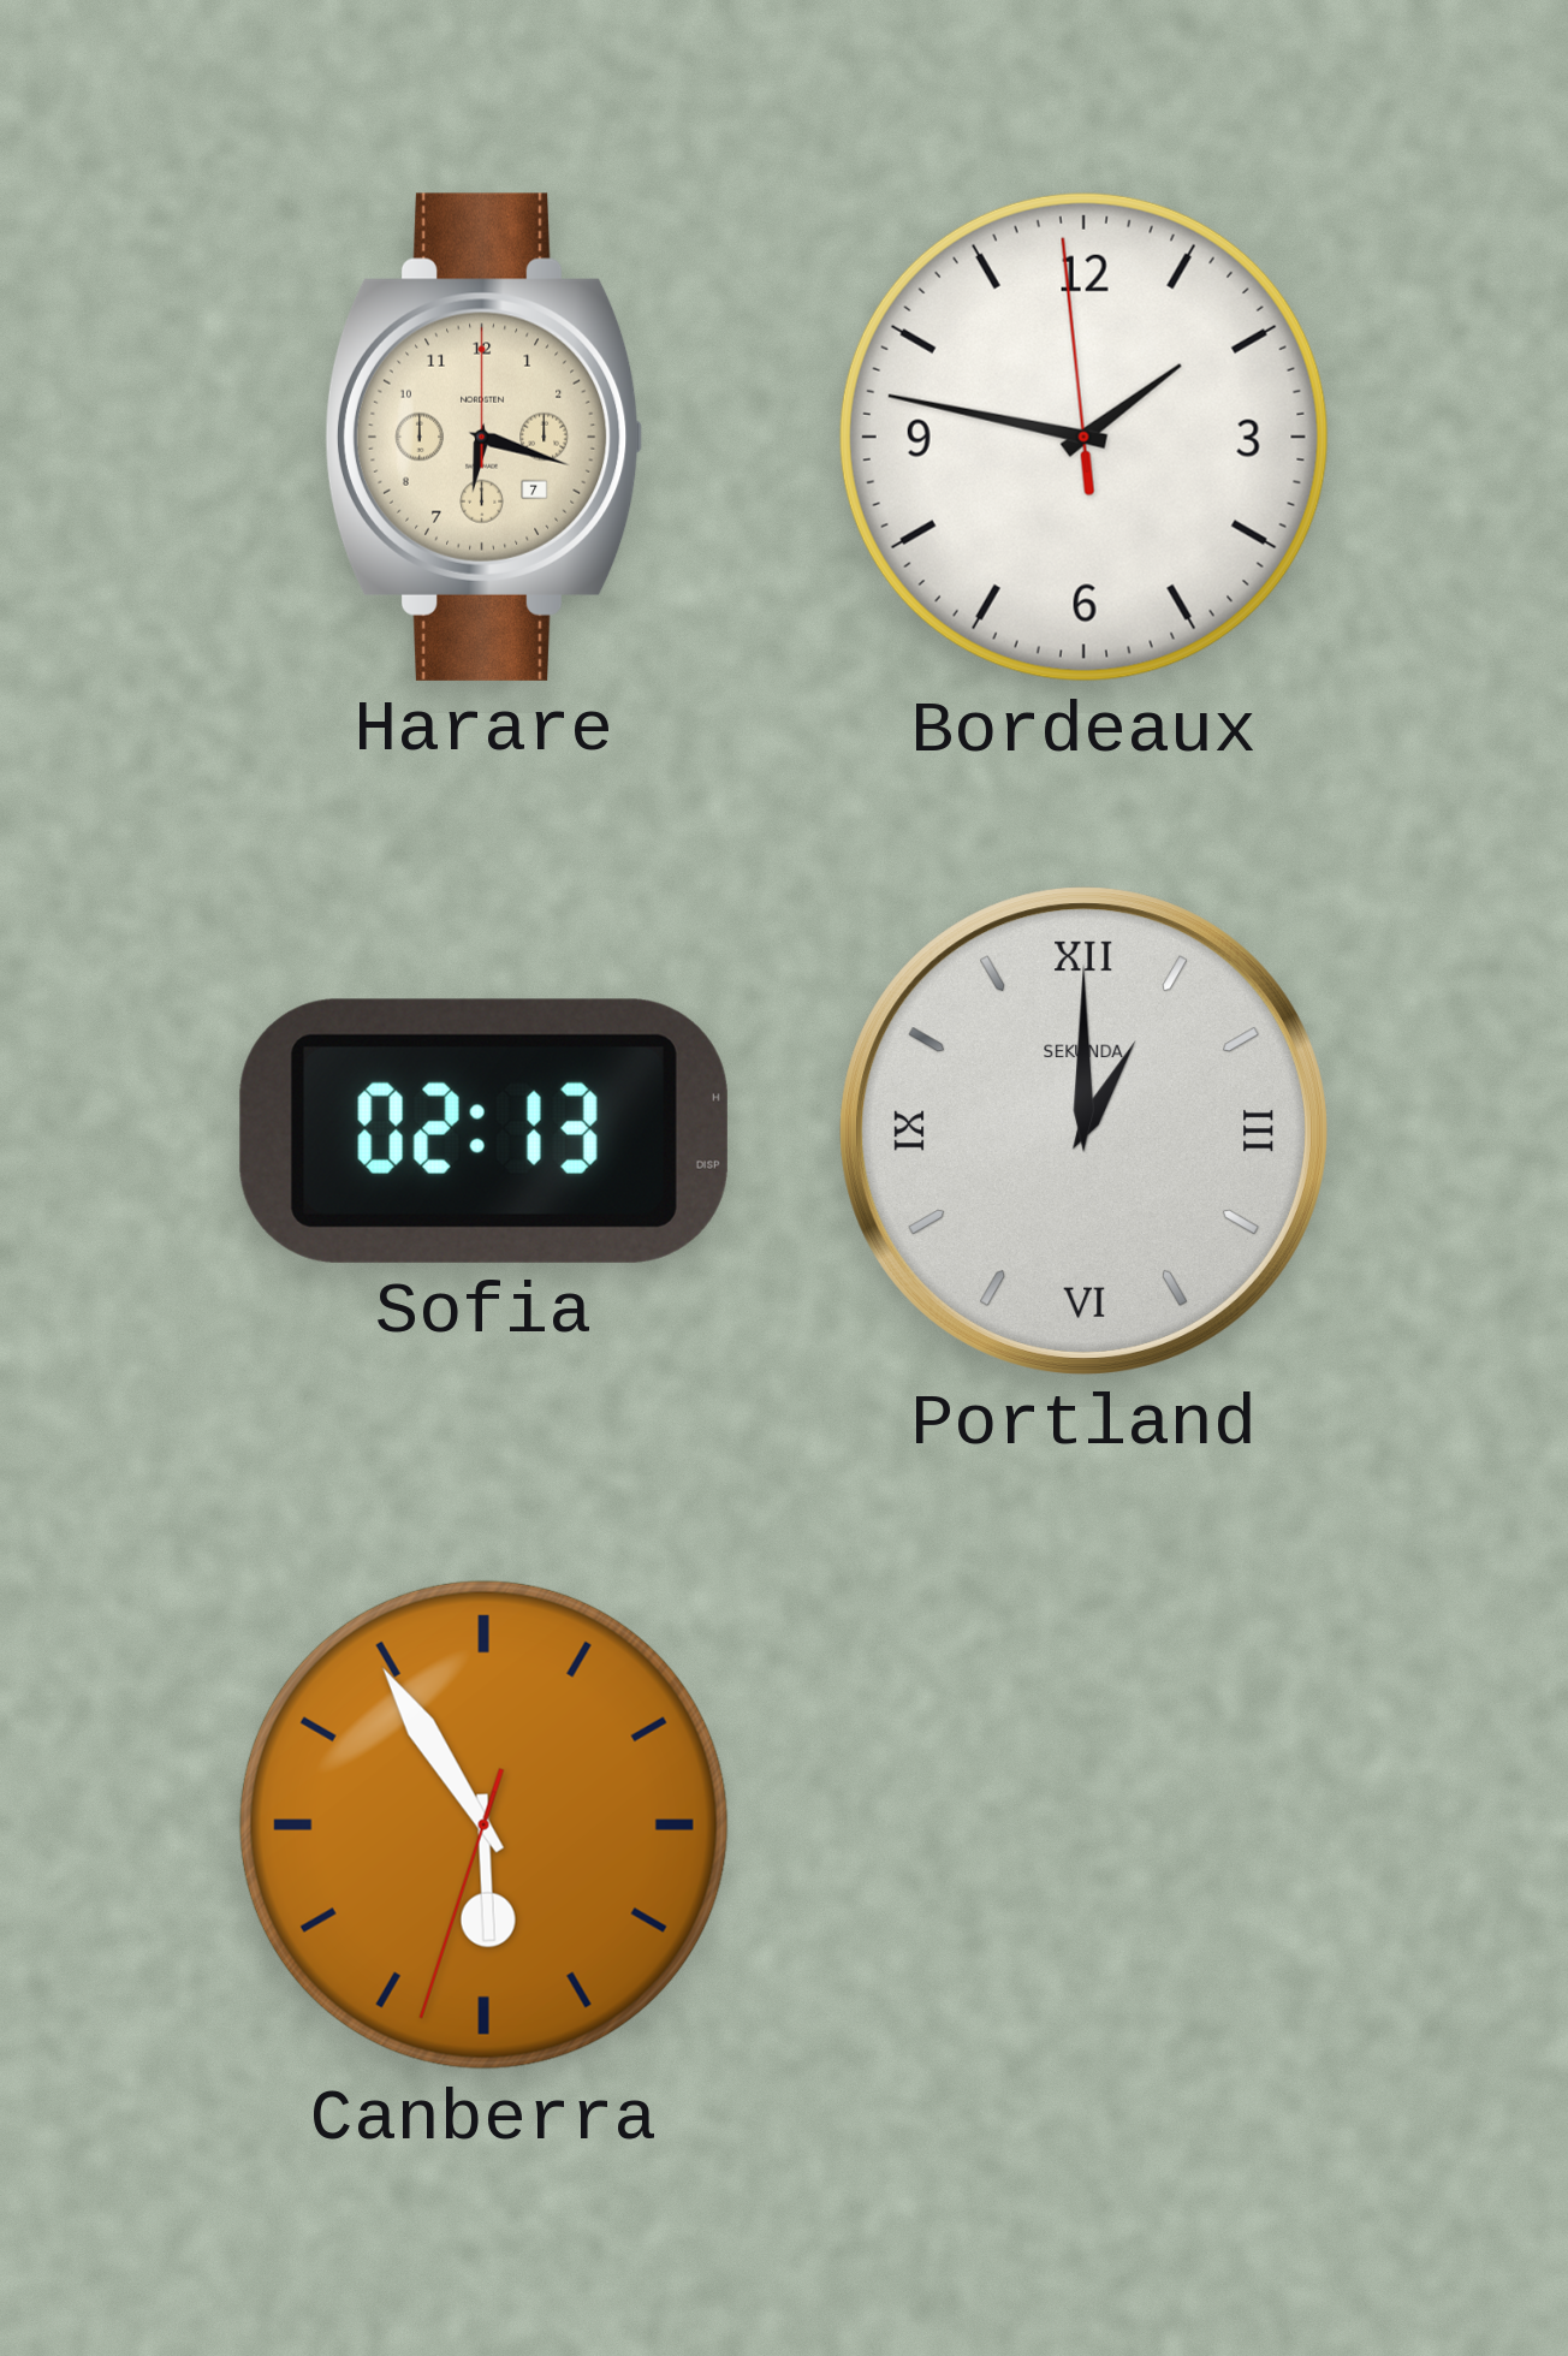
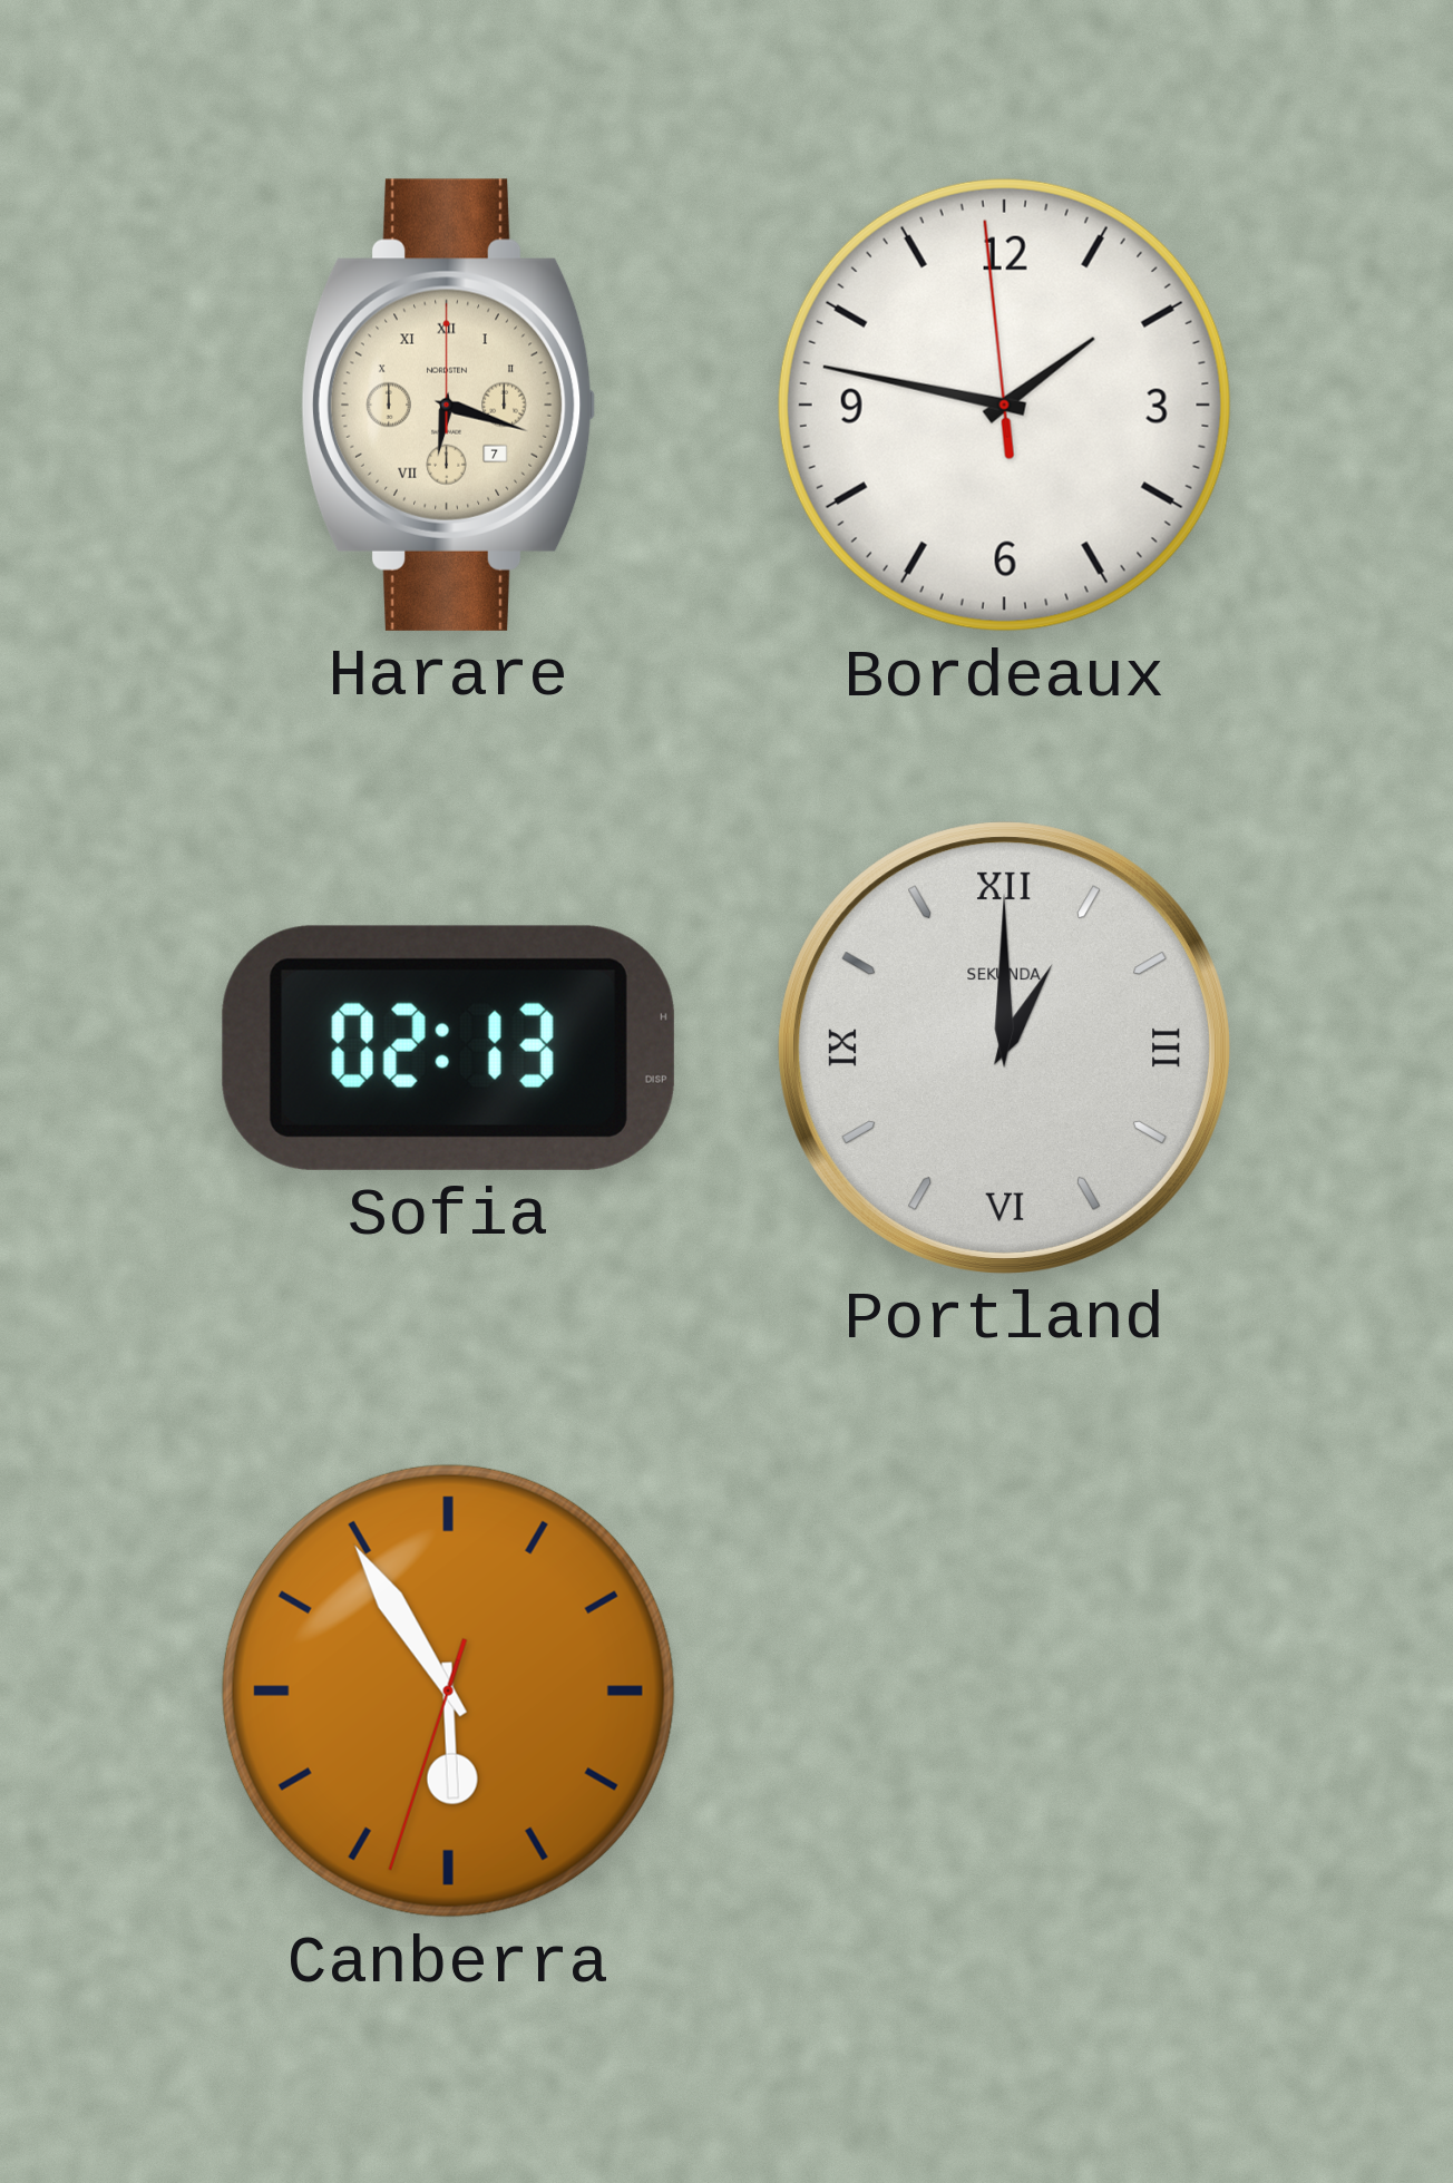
Harare numerals: Arabic -> Roman
